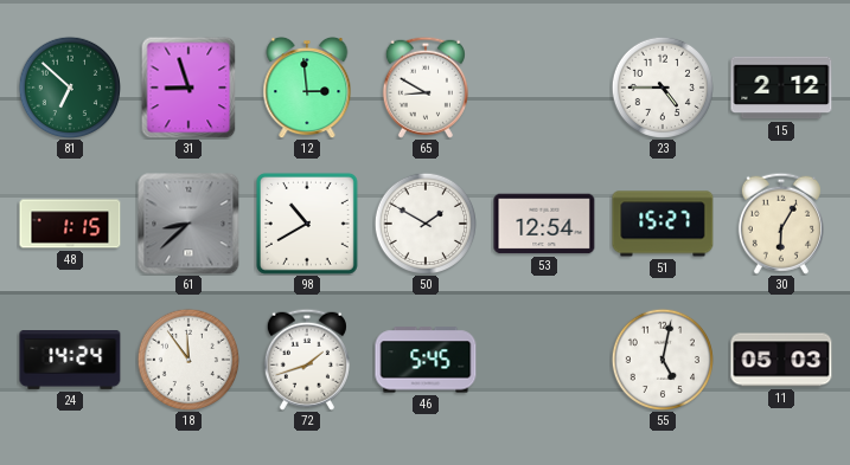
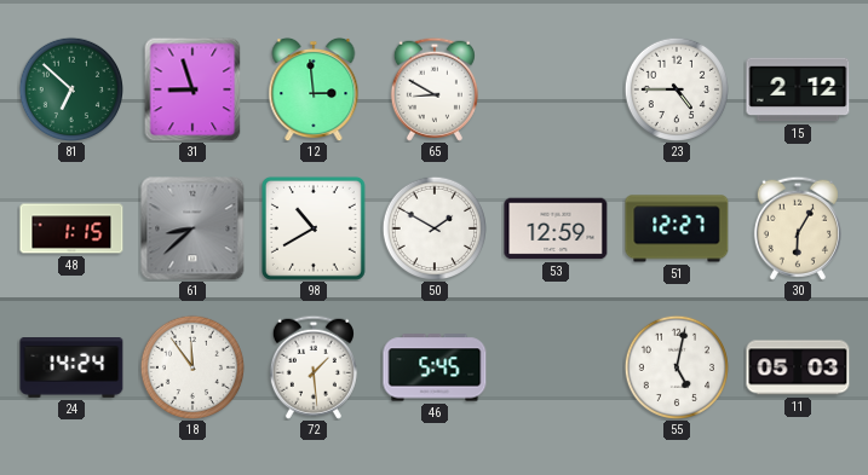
53: 12:54 -> 12:59
51: 15:27 -> 12:27
72: 1:42 -> 1:29
